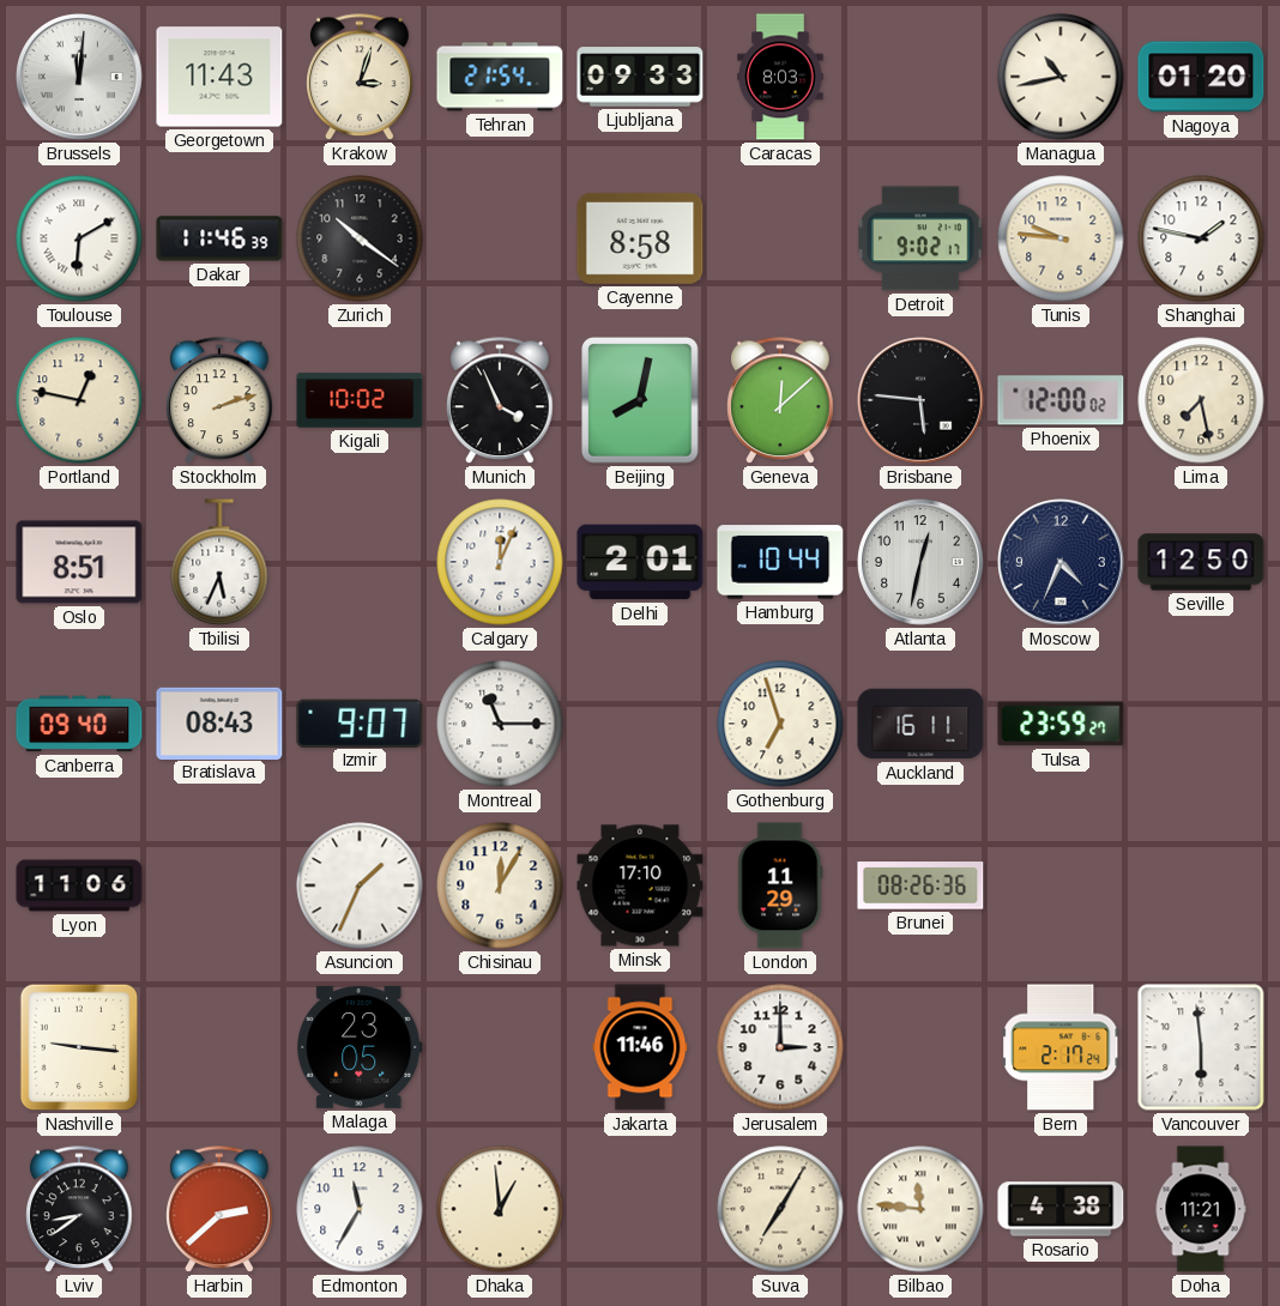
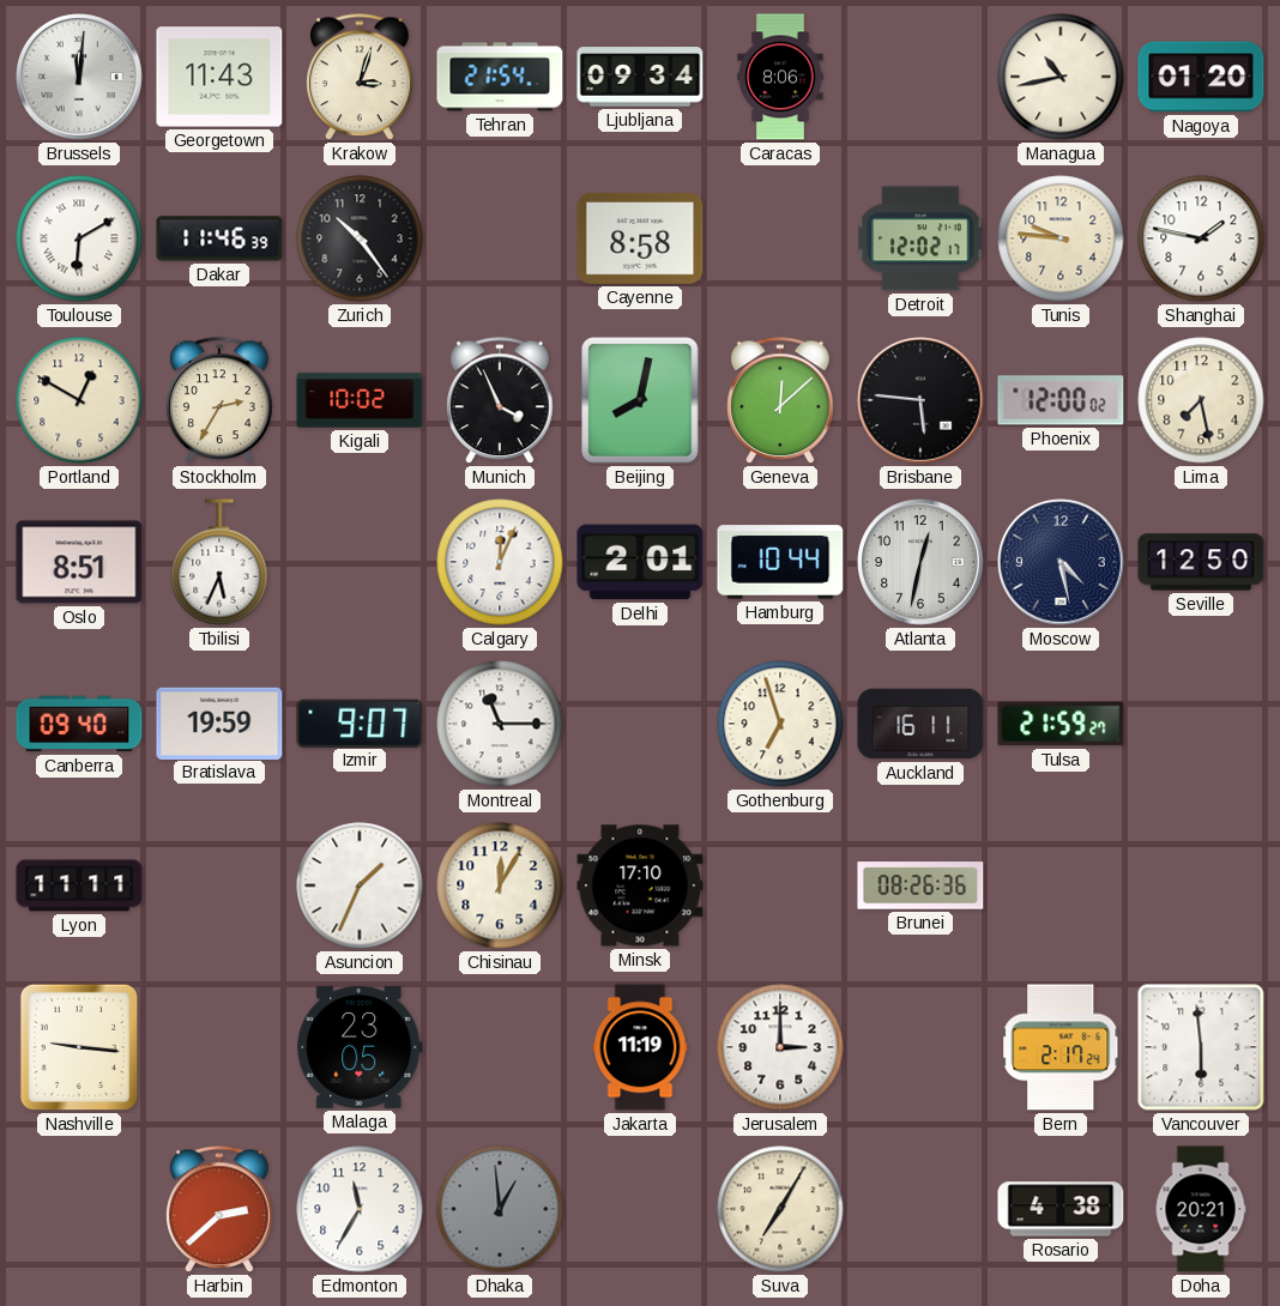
Ljubljana: 09:33 -> 09:34
Caracas: 8:03 -> 8:06
Zurich: 10:21 -> 10:24
Detroit: 9:02 -> 12:02
Portland: 12:47 -> 12:50
Stockholm: 2:12 -> 2:35
Moscow: 4:34 -> 4:28
Bratislava: 08:43 -> 19:59
Tulsa: 23:59 -> 21:59
Lyon: 11:06 -> 11:11
London: 11:29 -> none
Jakarta: 11:46 -> 11:19
Lviv: 8:39 -> none
Dhaka dial: cream -> grey
Bilbao: 11:46 -> none
Doha: 11:21 -> 20:21
